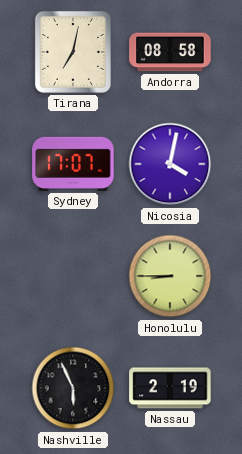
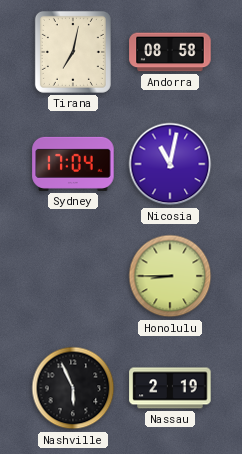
Sydney: 17:07 -> 17:04
Nicosia: 4:02 -> 11:02
